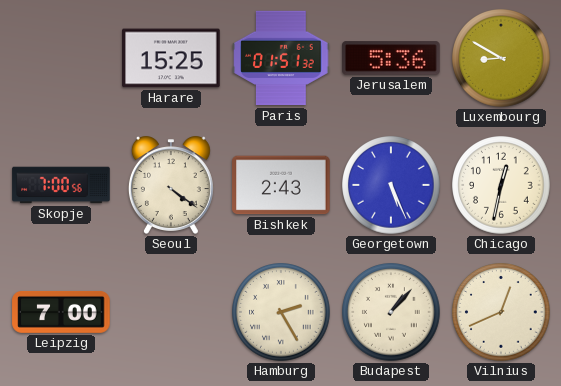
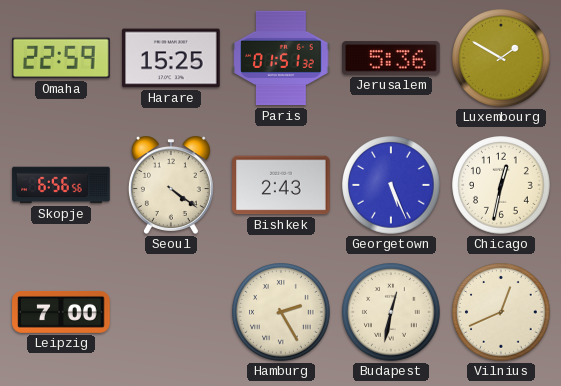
Omaha: none -> 22:59
Luxembourg: 8:50 -> 1:50
Skopje: 7:00 -> 6:56
Budapest: 1:07 -> 12:32
